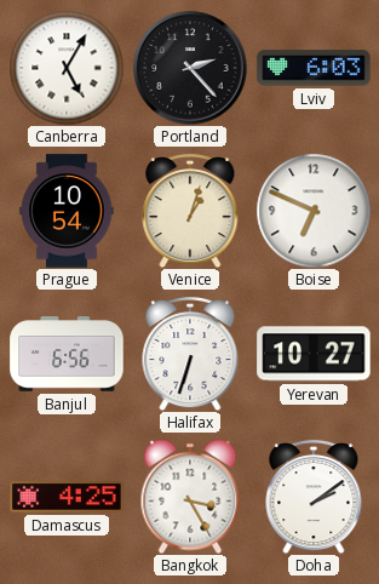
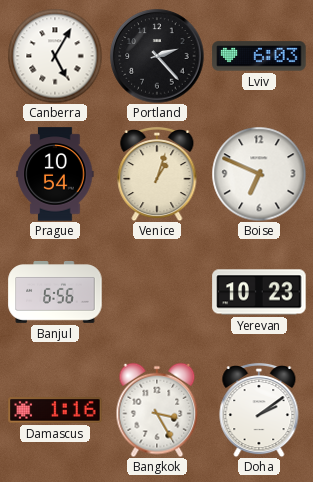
Halifax: 6:33 -> none
Yerevan: 10:27 -> 10:23
Damascus: 4:25 -> 1:16
